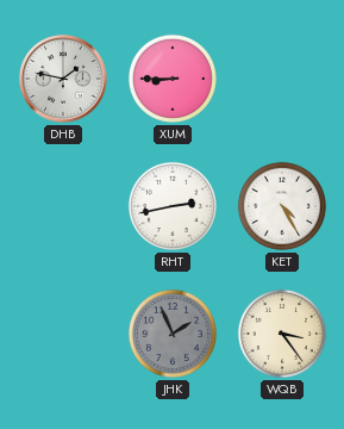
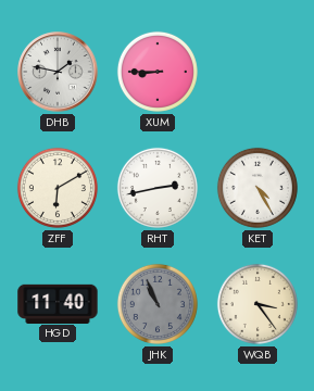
ZFF: none -> 6:10
HGD: none -> 11:40
JHK: 1:56 -> 10:56
